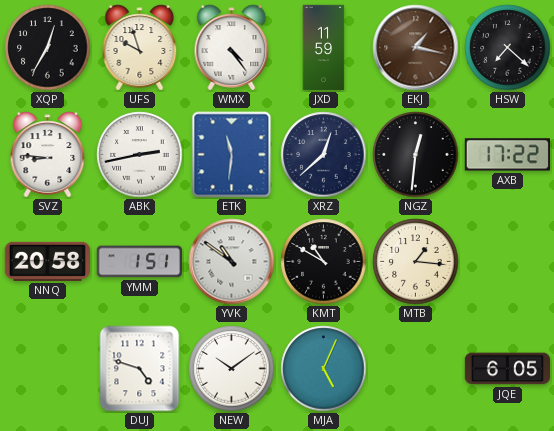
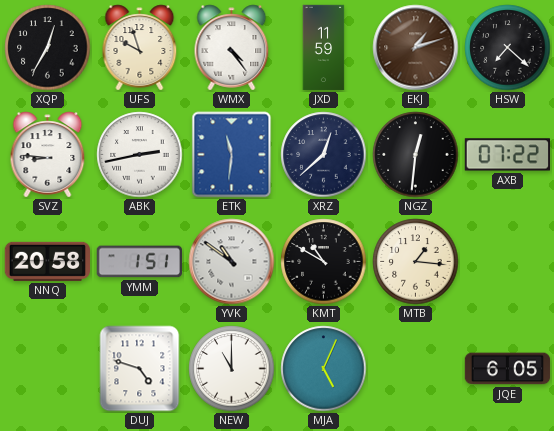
EKJ: 1:17 -> 1:12
AXB: 17:22 -> 07:22
NEW: 10:09 -> 11:00
